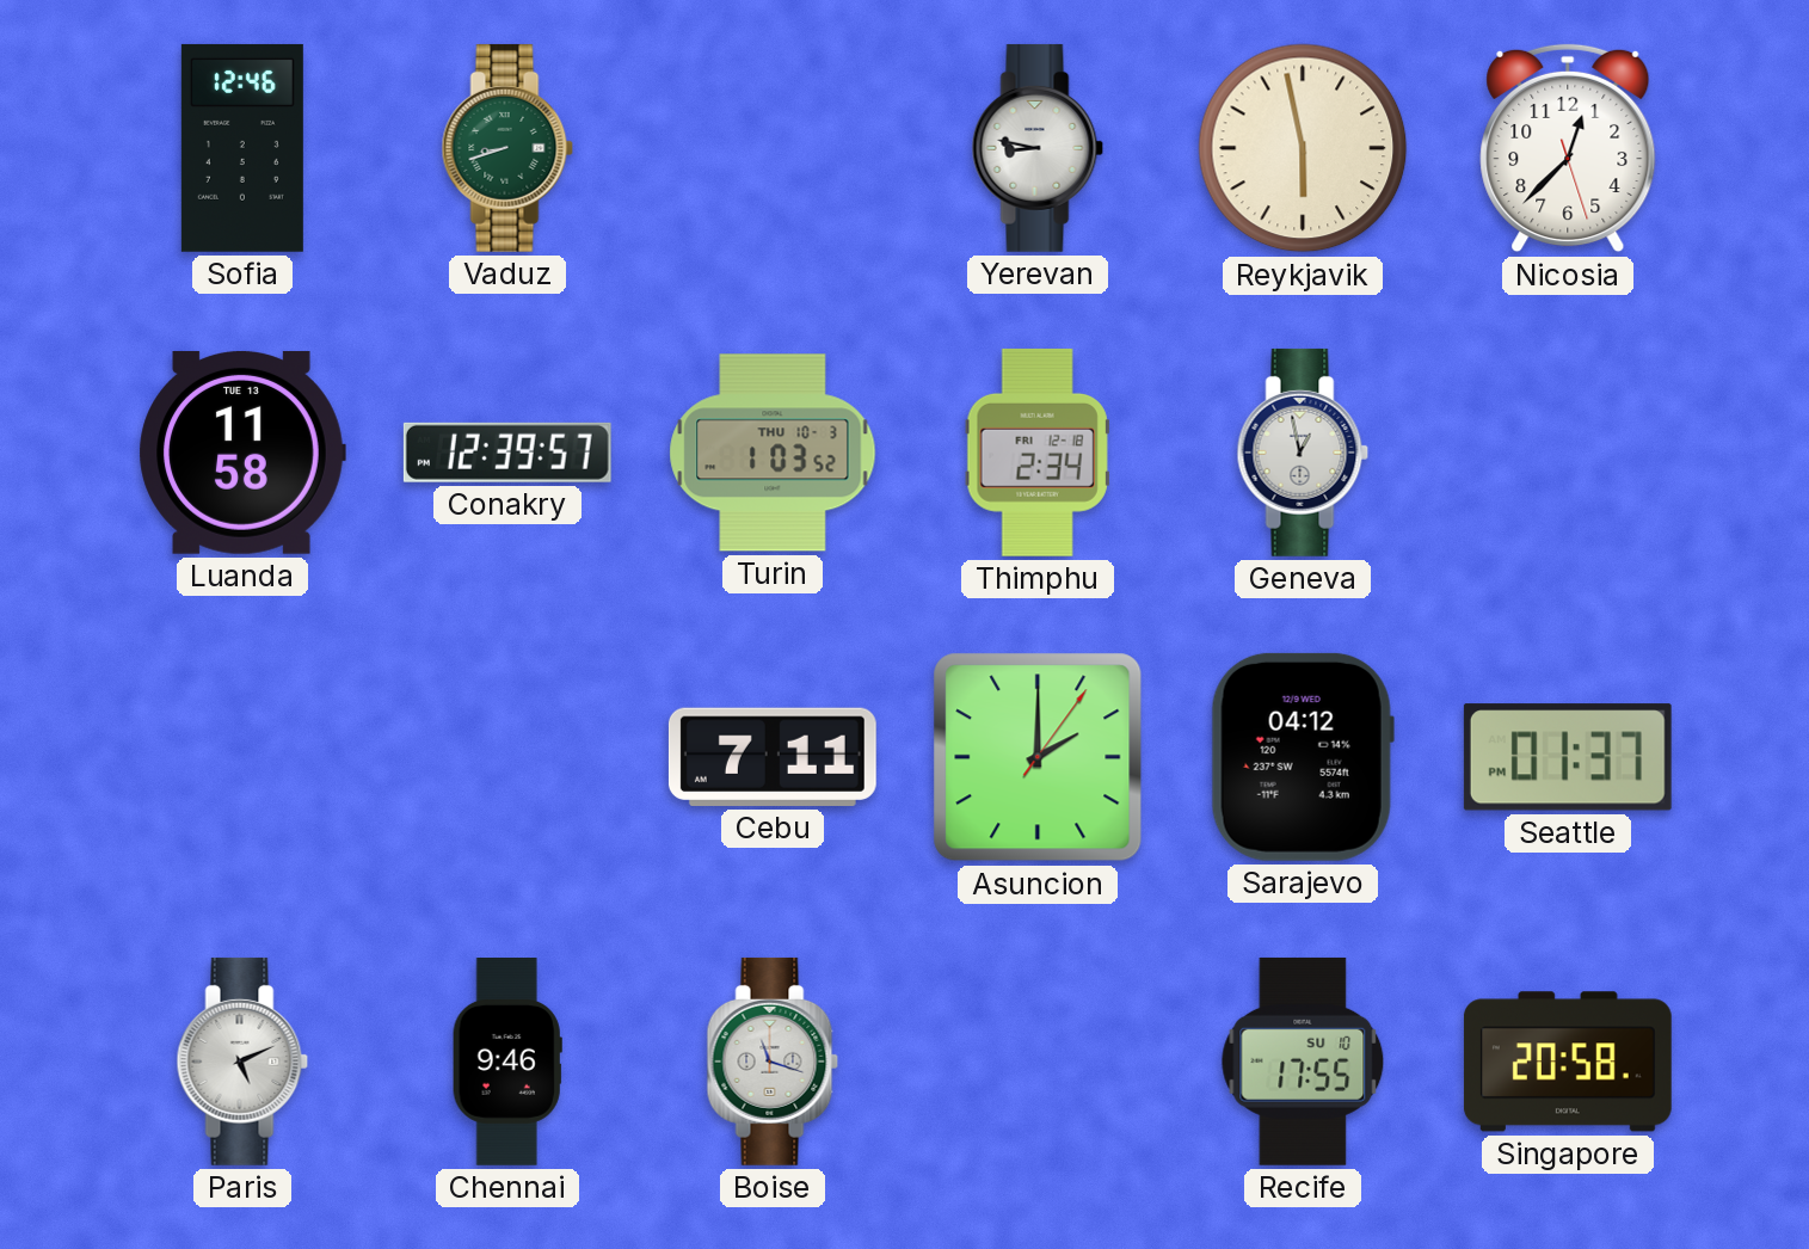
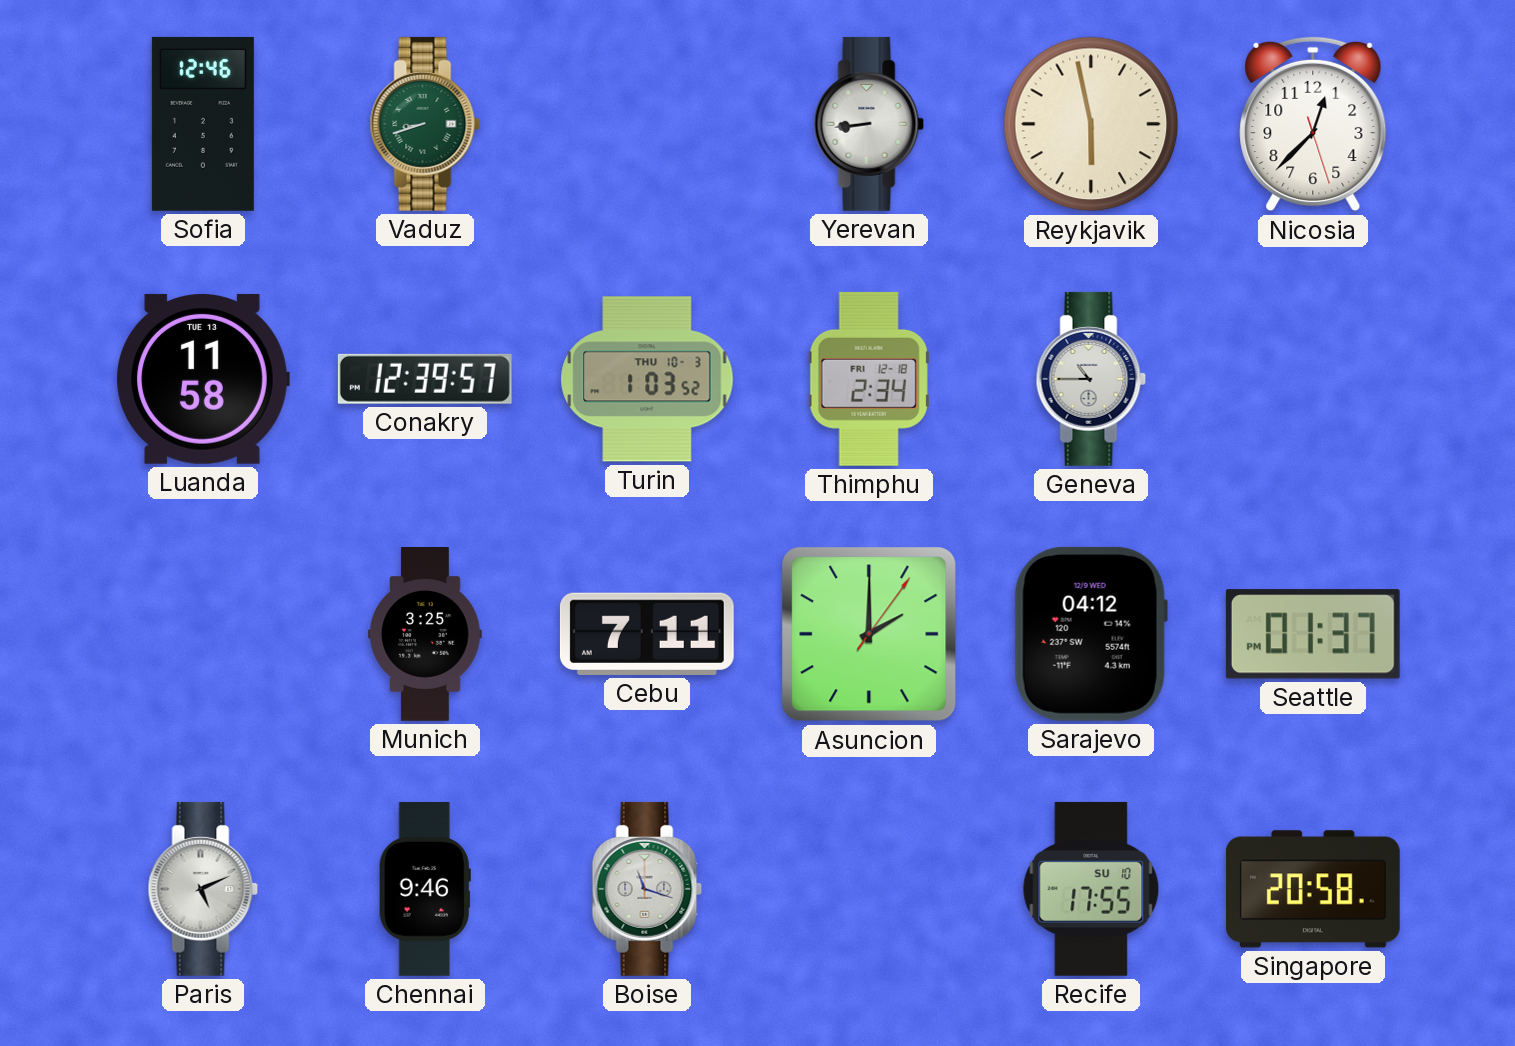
Yerevan: 8:47 -> 8:44
Geneva: 12:58 -> 10:45
Munich: none -> 3:25
